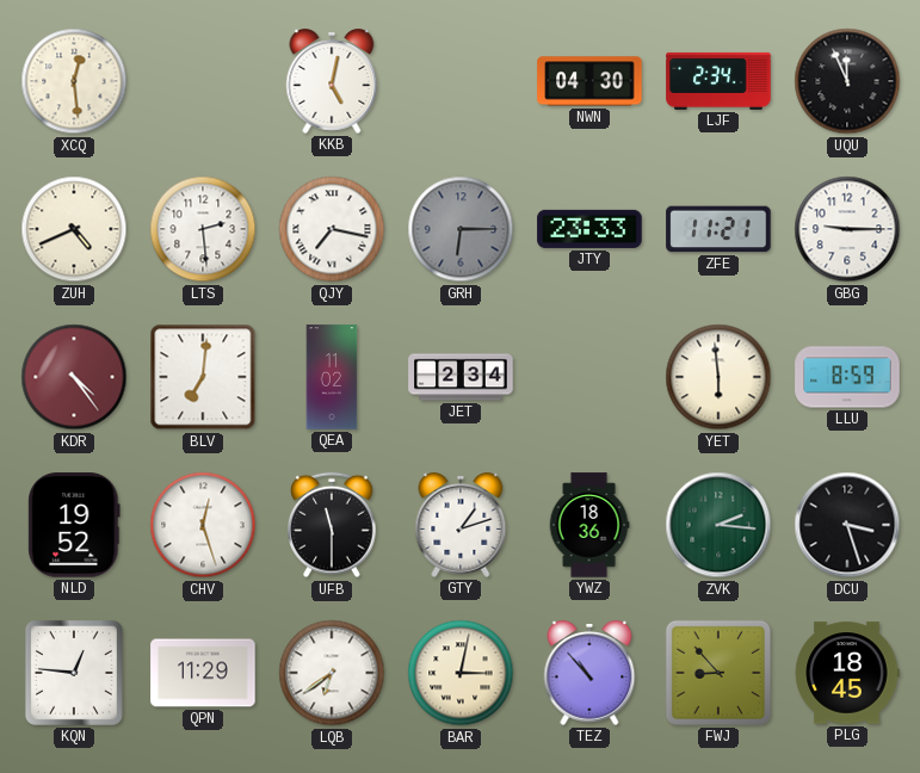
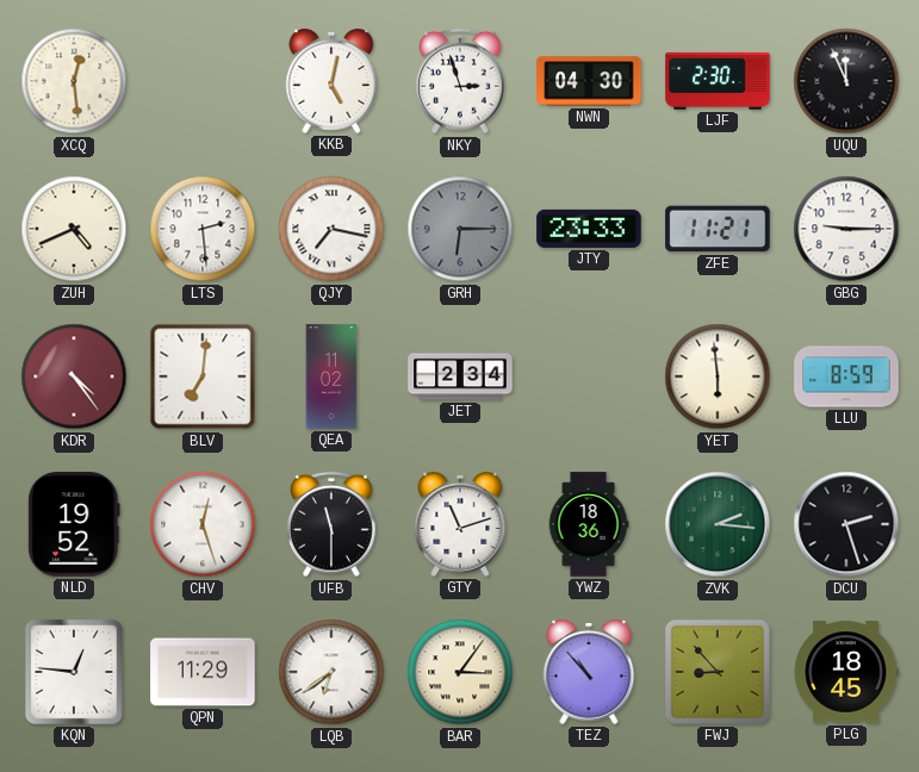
NKY: none -> 2:57
LJF: 2:34 -> 2:30
GTY: 1:12 -> 11:12
DCU: 3:27 -> 2:27
BAR: 3:02 -> 3:06
